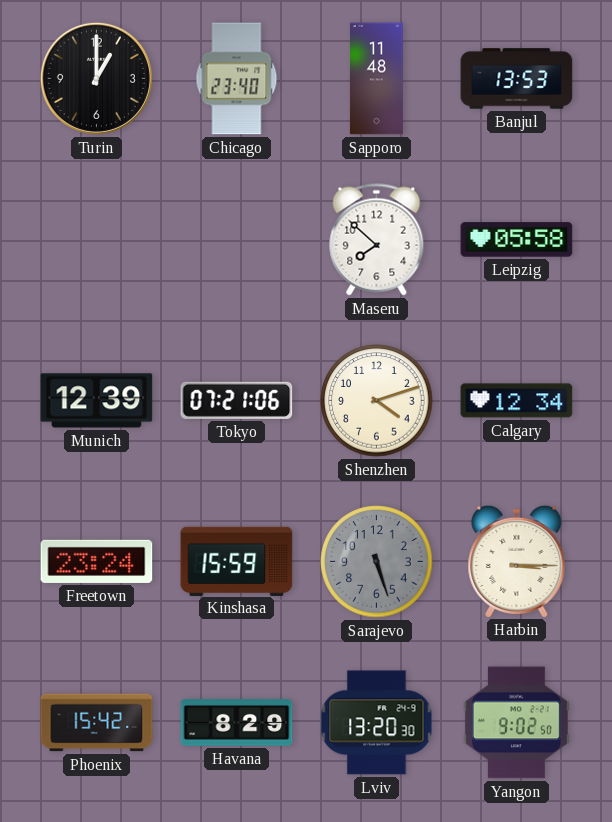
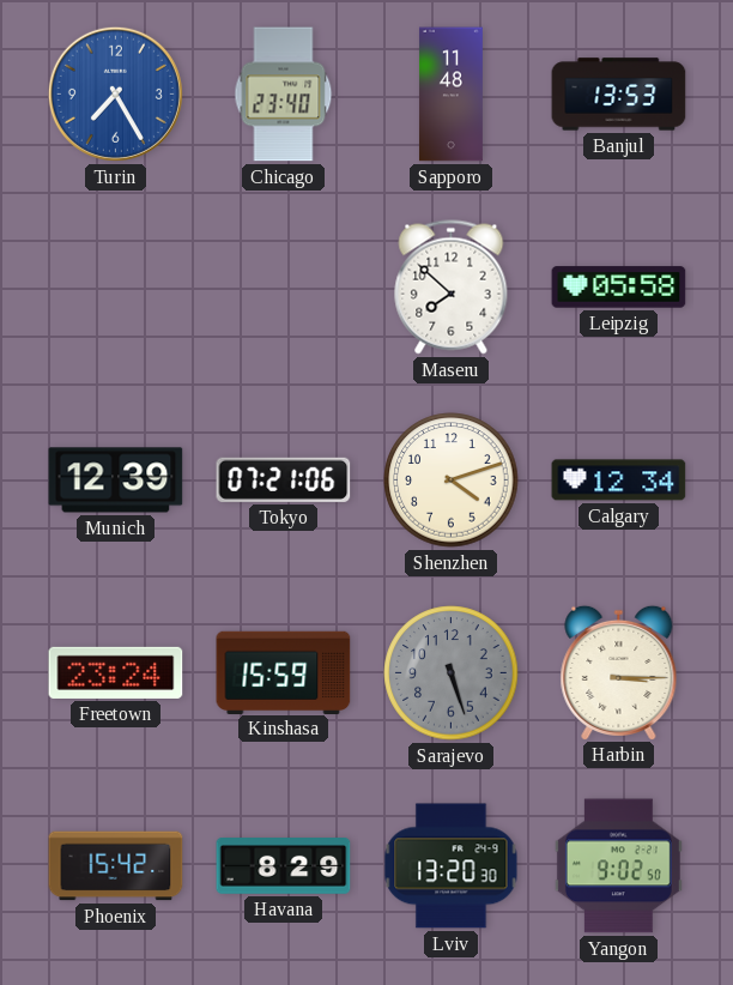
Turin: 1:00 -> 7:25
Turin dial: black -> blue
